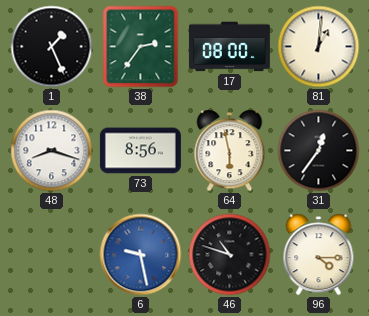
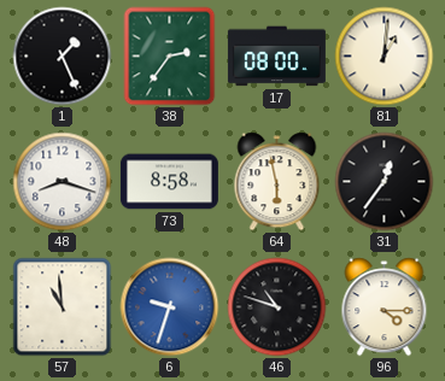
73: 8:56 -> 8:58
57: none -> 10:59
6: 9:28 -> 9:33
